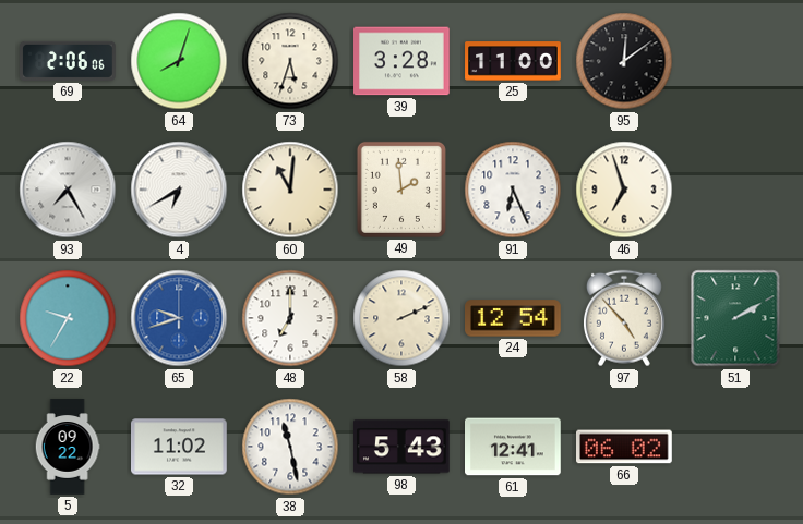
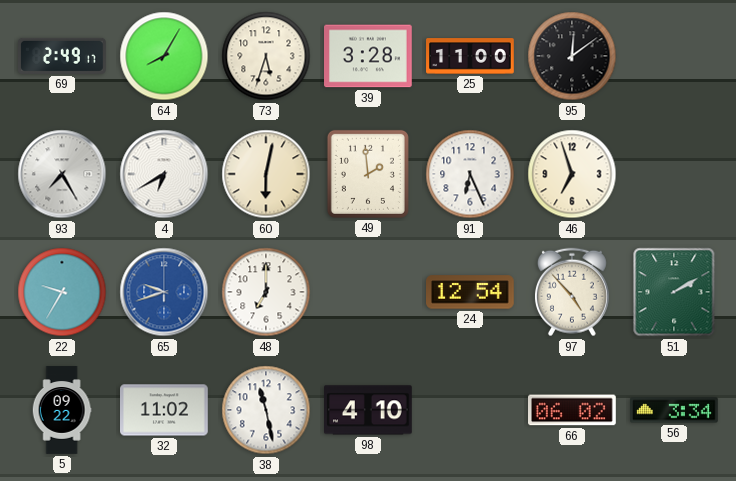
69: 2:06 -> 2:49
64: 8:03 -> 8:05
60: 11:01 -> 6:02
58: 2:11 -> none
98: 5:43 -> 4:10
61: 12:41 -> none
56: none -> 3:34
